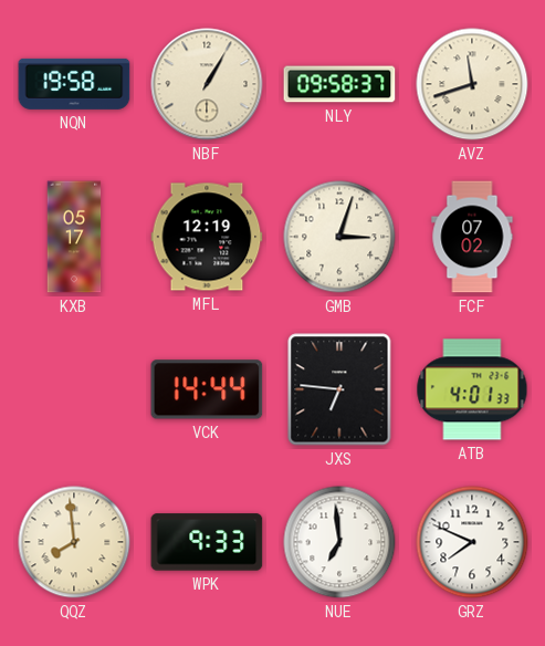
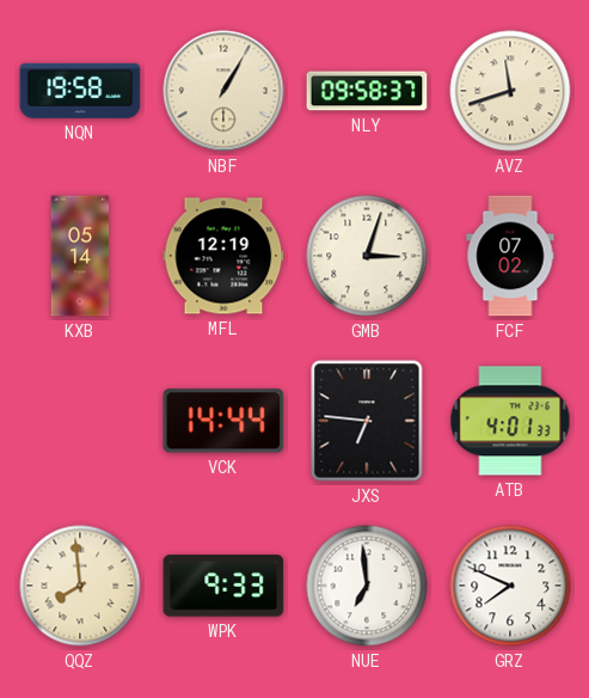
KXB: 05:17 -> 05:14
